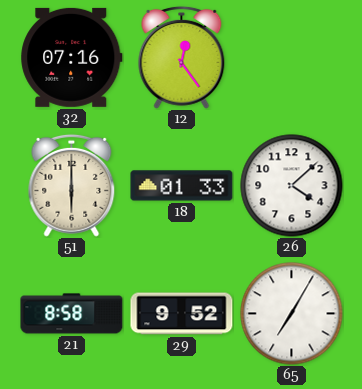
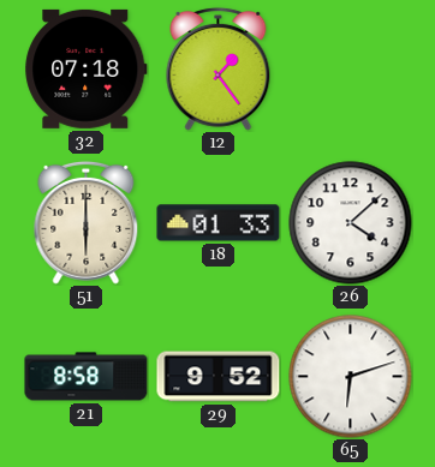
32: 07:16 -> 07:18
12: 12:24 -> 1:24
65: 7:05 -> 6:12
